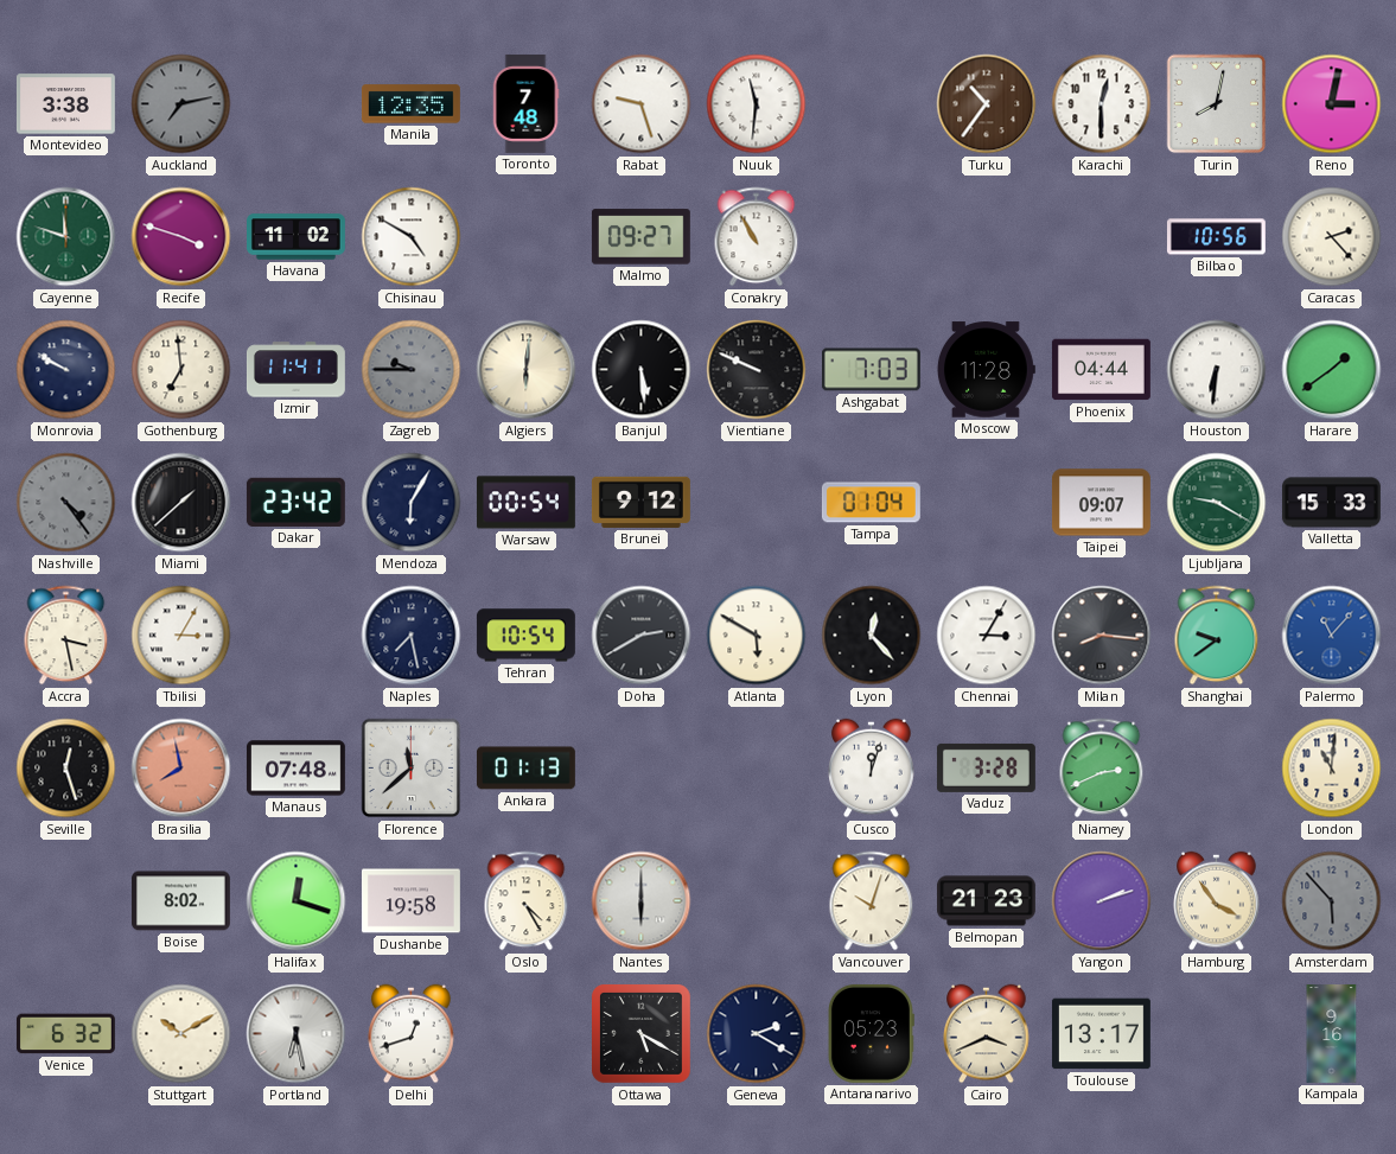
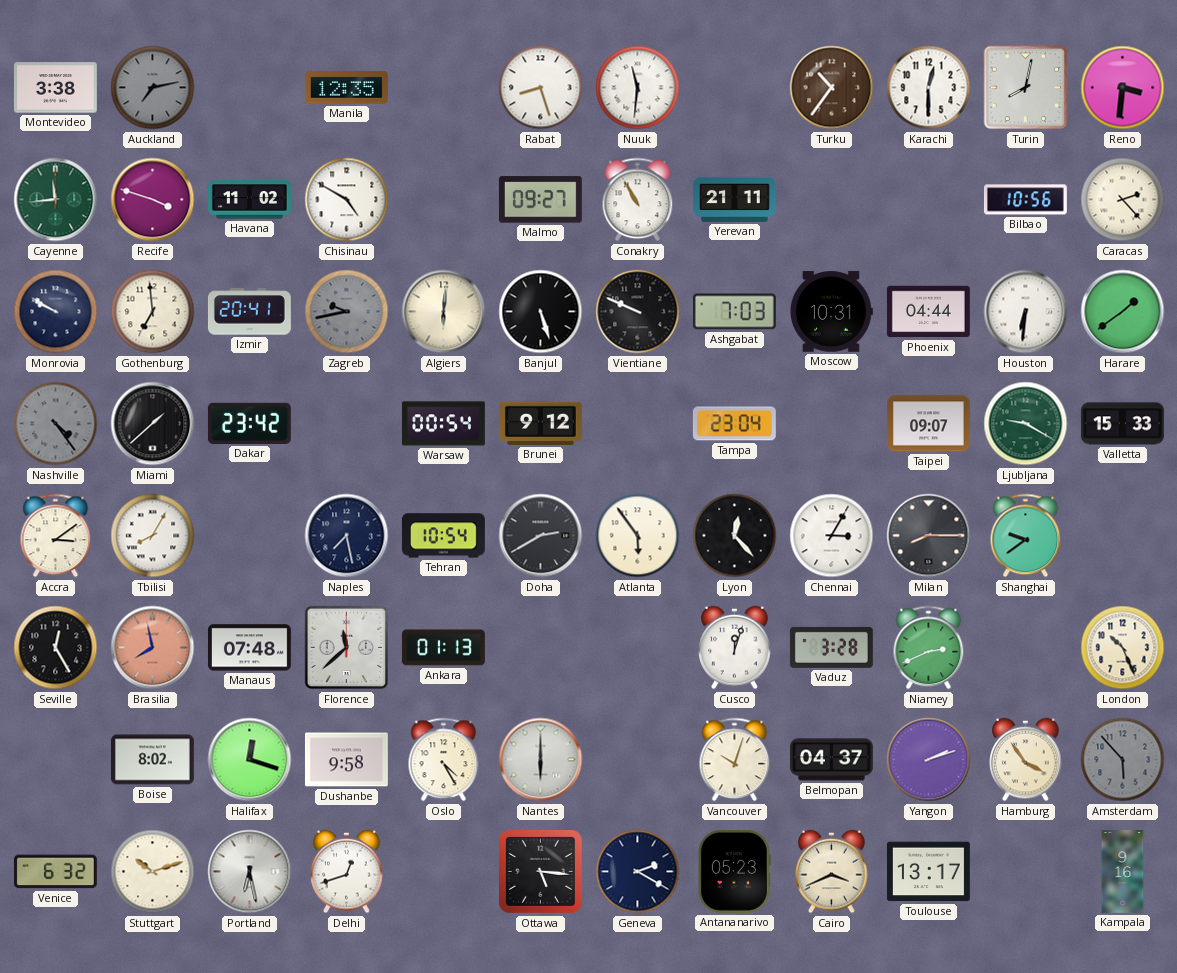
Toronto: 7:48 -> none
Rabat: 9:27 -> 8:27
Reno: 3:02 -> 3:31
Cayenne: 11:48 -> 11:44
Yerevan: none -> 21:11
Izmir: 11:41 -> 20:41
Zagreb: 9:45 -> 9:43
Banjul: 5:29 -> 5:27
Moscow: 11:28 -> 10:31
Mendoza: 6:05 -> none
Tampa: 01:04 -> 23:04
Accra: 3:28 -> 3:09
Tbilisi: 3:05 -> 8:05
Atlanta: 5:50 -> 5:54
Milan: 8:16 -> 8:15
Palermo: 11:07 -> none
Seville: 12:27 -> 12:25
London: 11:01 -> 10:26
Dushanbe: 19:58 -> 9:58
Belmopan: 21:23 -> 04:37
Stuttgart: 10:10 -> 10:12
Ottawa: 5:20 -> 5:16
